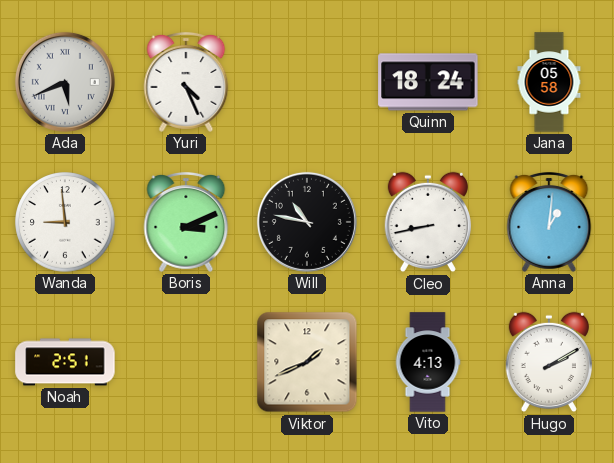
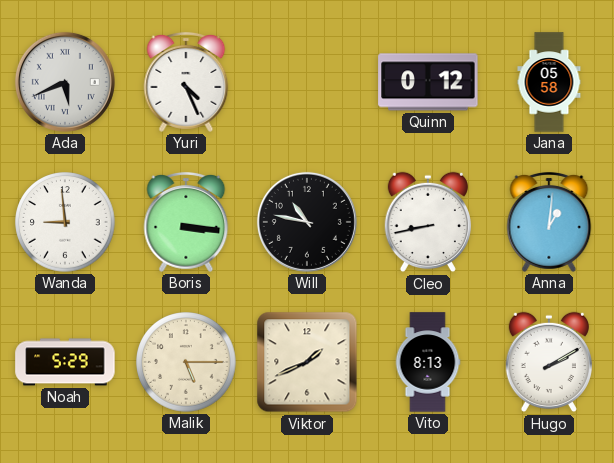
Quinn: 18:24 -> 0:12
Boris: 3:11 -> 3:16
Noah: 2:51 -> 5:29
Malik: none -> 5:15
Vito: 4:13 -> 8:13
